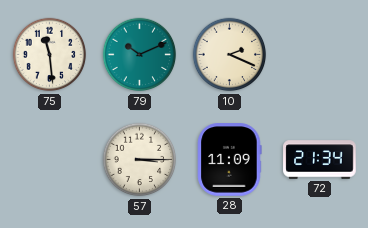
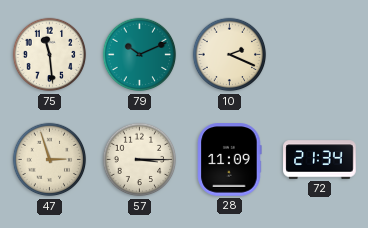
47: none -> 2:57
